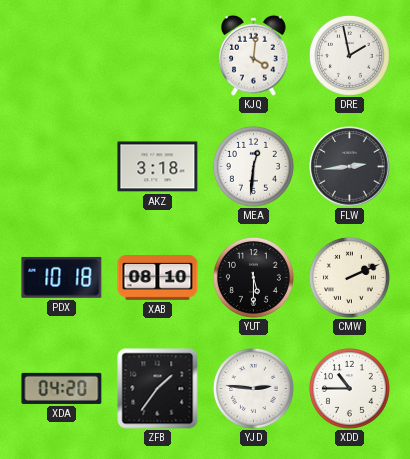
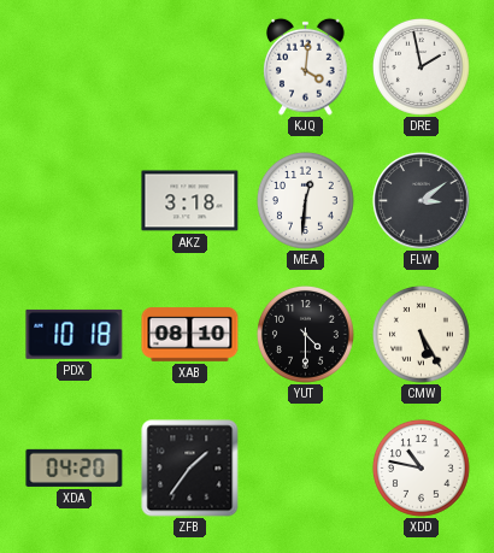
FLW: 2:44 -> 3:09
YUT: 5:30 -> 4:30
CMW: 2:11 -> 5:25
YJD: 2:46 -> none
XDD: 10:45 -> 10:47
